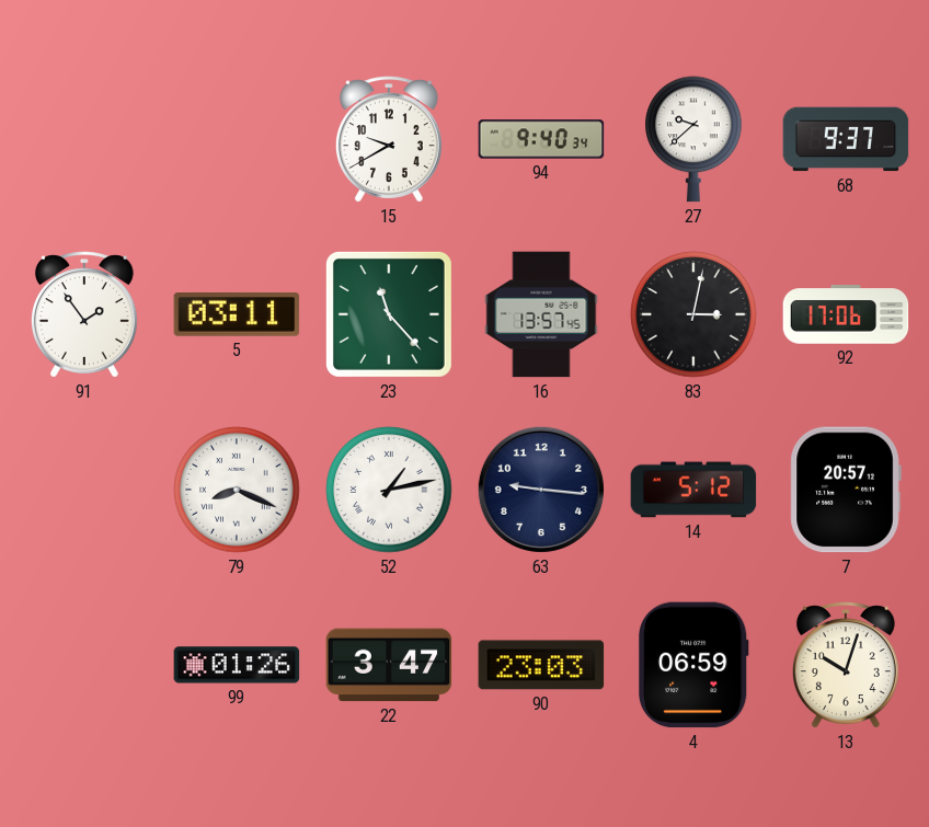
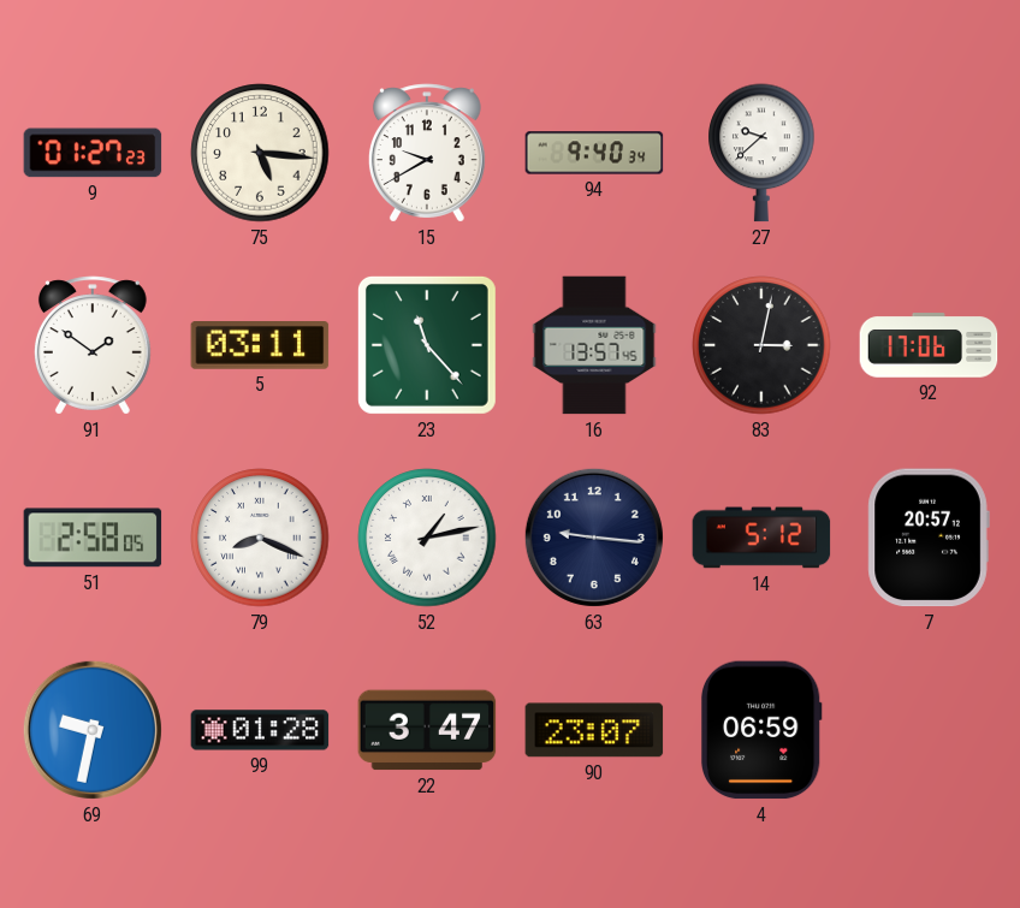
9: none -> 01:27
75: none -> 5:16
68: 9:37 -> none
91: 1:54 -> 1:51
51: none -> 2:58
69: none -> 9:32
99: 01:26 -> 01:28
90: 23:03 -> 23:07
13: 10:03 -> none
